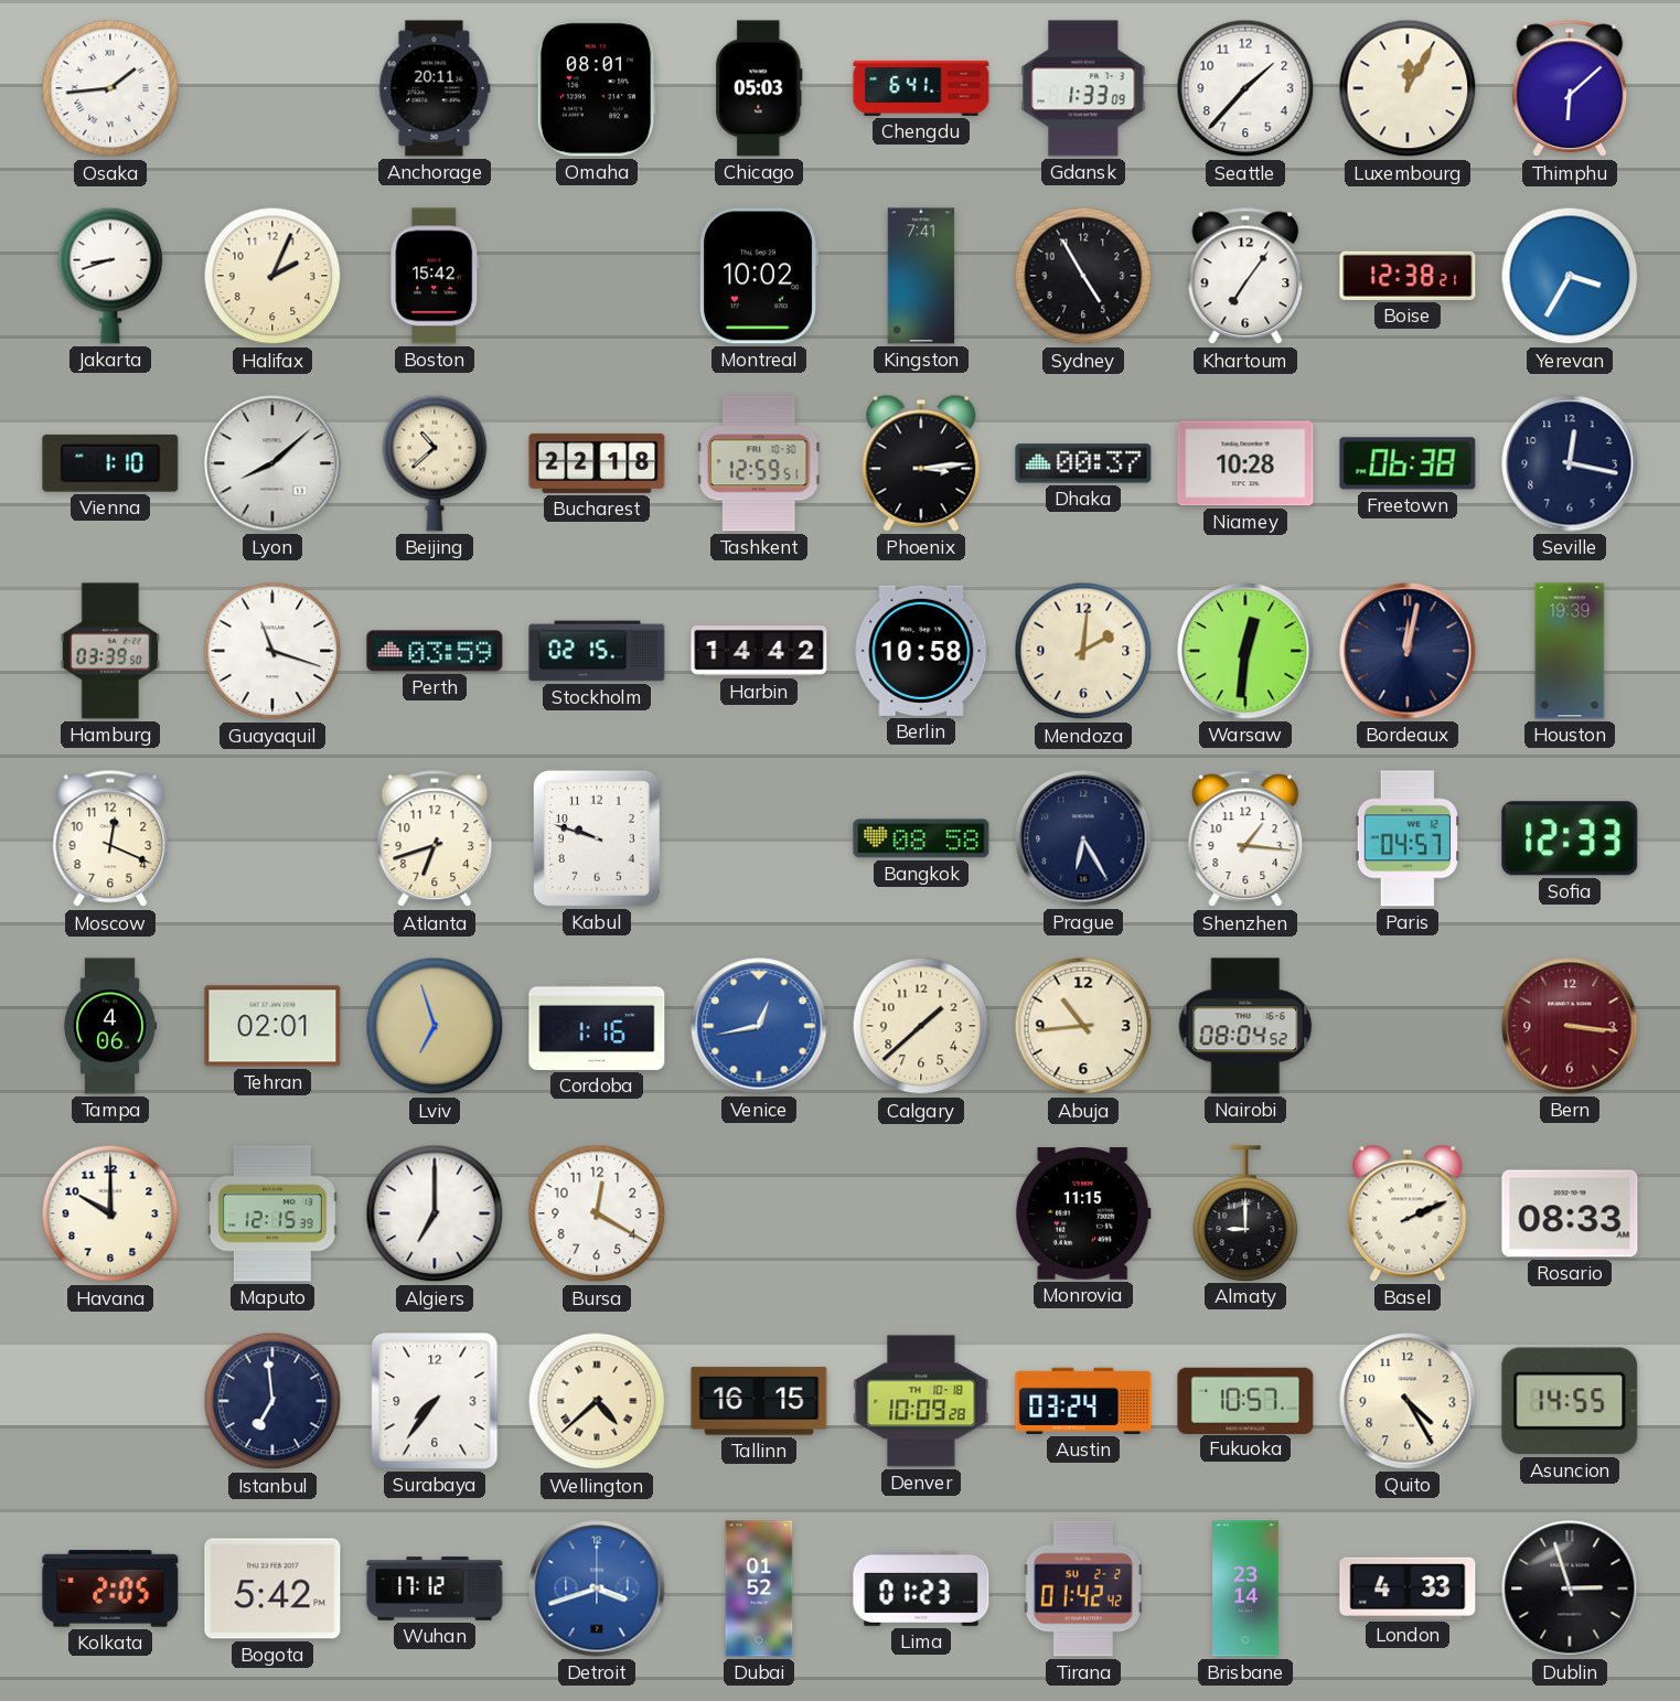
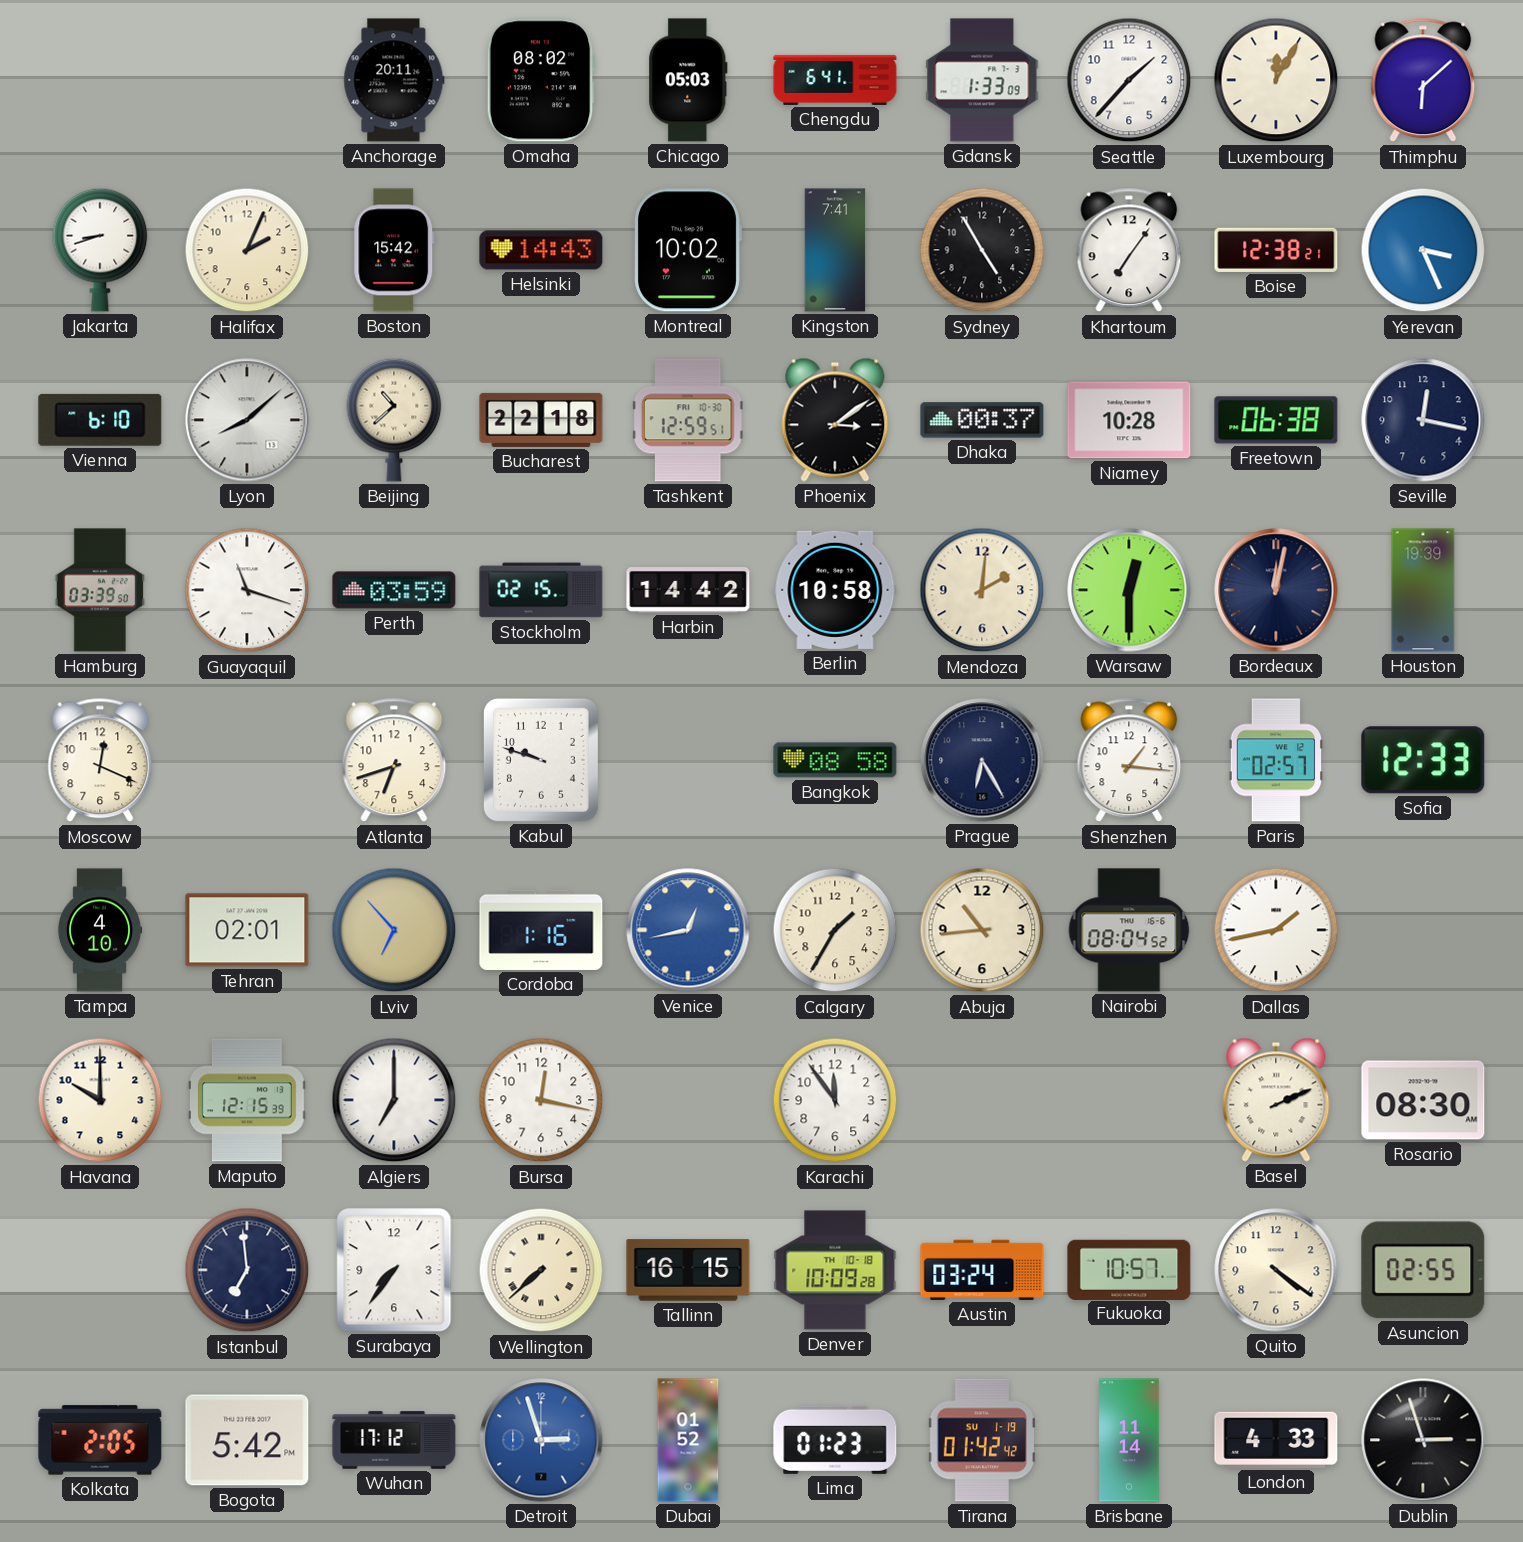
Osaka: 1:44 -> none
Omaha: 08:01 -> 08:02
Helsinki: none -> 14:43
Yerevan: 3:35 -> 3:26
Vienna: 1:10 -> 6:10
Phoenix: 3:14 -> 3:09
Warsaw: 12:31 -> 12:30
Paris: 04:57 -> 02:57
Tampa: 4:06 -> 4:10
Lviv: 6:57 -> 6:53
Calgary: 1:38 -> 1:35
Dallas: none -> 1:43
Bern: 3:16 -> none
Bursa: 12:20 -> 12:17
Karachi: none -> 11:54
Monrovia: 11:15 -> none
Almaty: 9:00 -> none
Rosario: 08:33 -> 08:30
Wellington: 4:38 -> 7:38
Quito: 4:25 -> 4:21
Asuncion: 14:55 -> 02:55
Detroit: 3:42 -> 2:57
Tirana date: SU 2-2 -> SU 1-19
Brisbane: 23:14 -> 11:14
